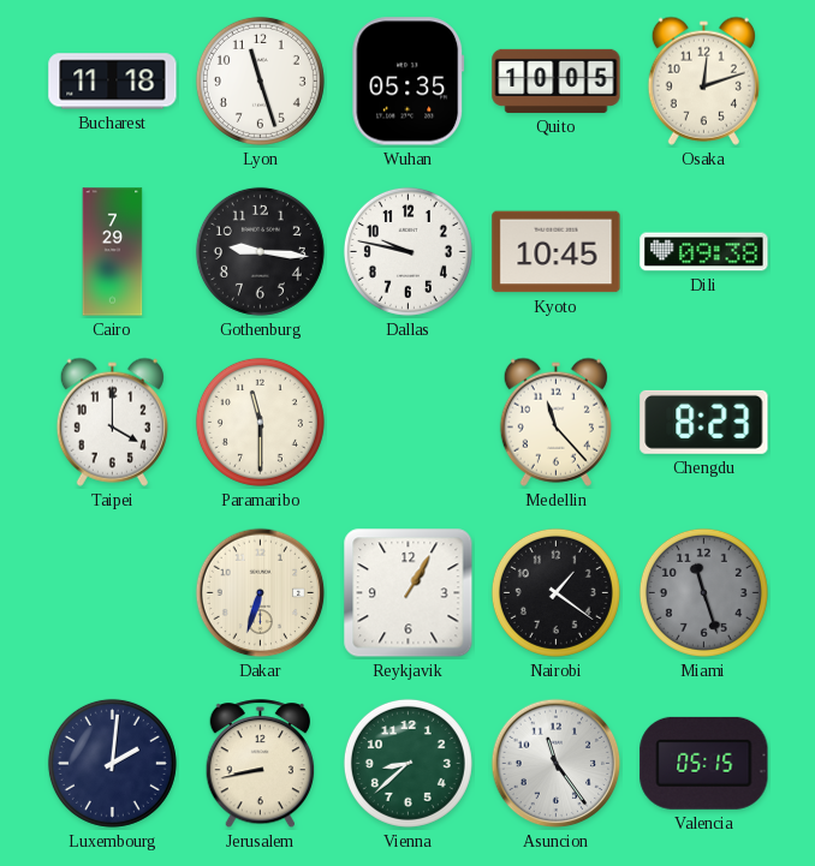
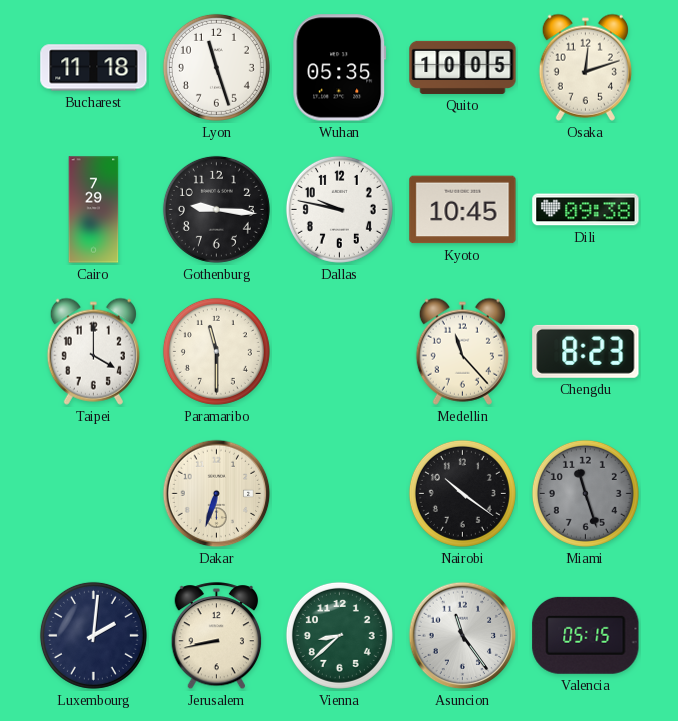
Reykjavik: 1:05 -> none
Nairobi: 1:21 -> 10:21
